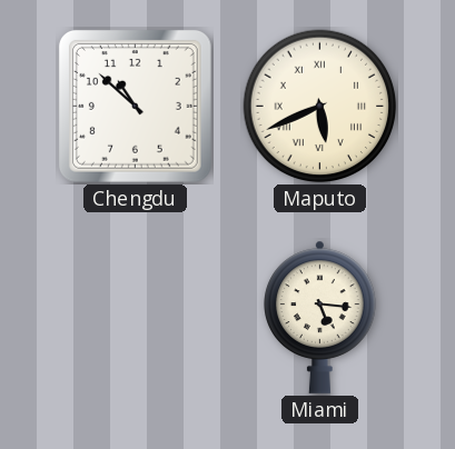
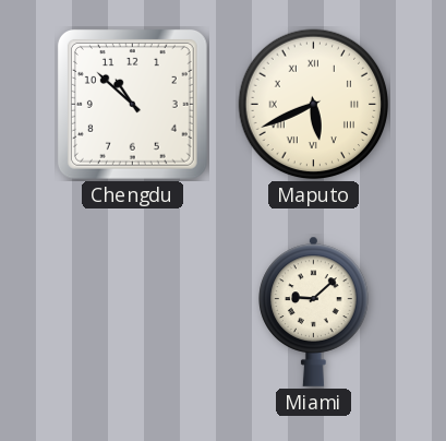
Miami: 5:16 -> 9:08
